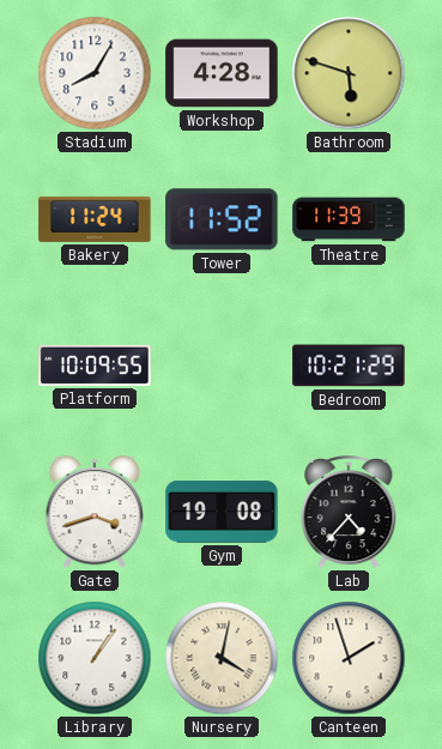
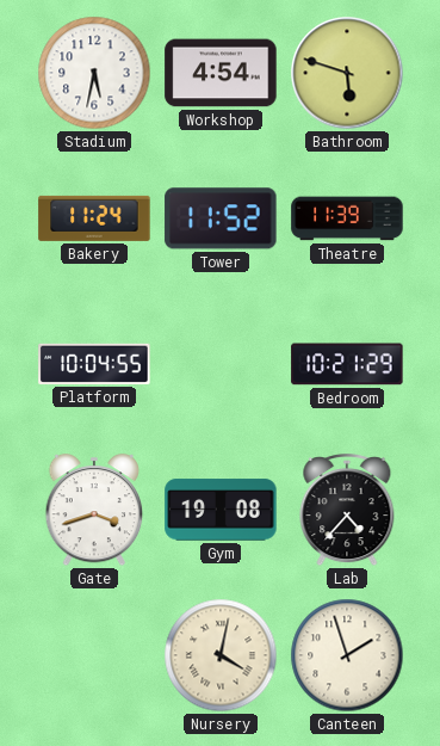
Stadium: 8:05 -> 5:32
Workshop: 4:28 -> 4:54
Platform: 10:09 -> 10:04
Library: 1:06 -> none
